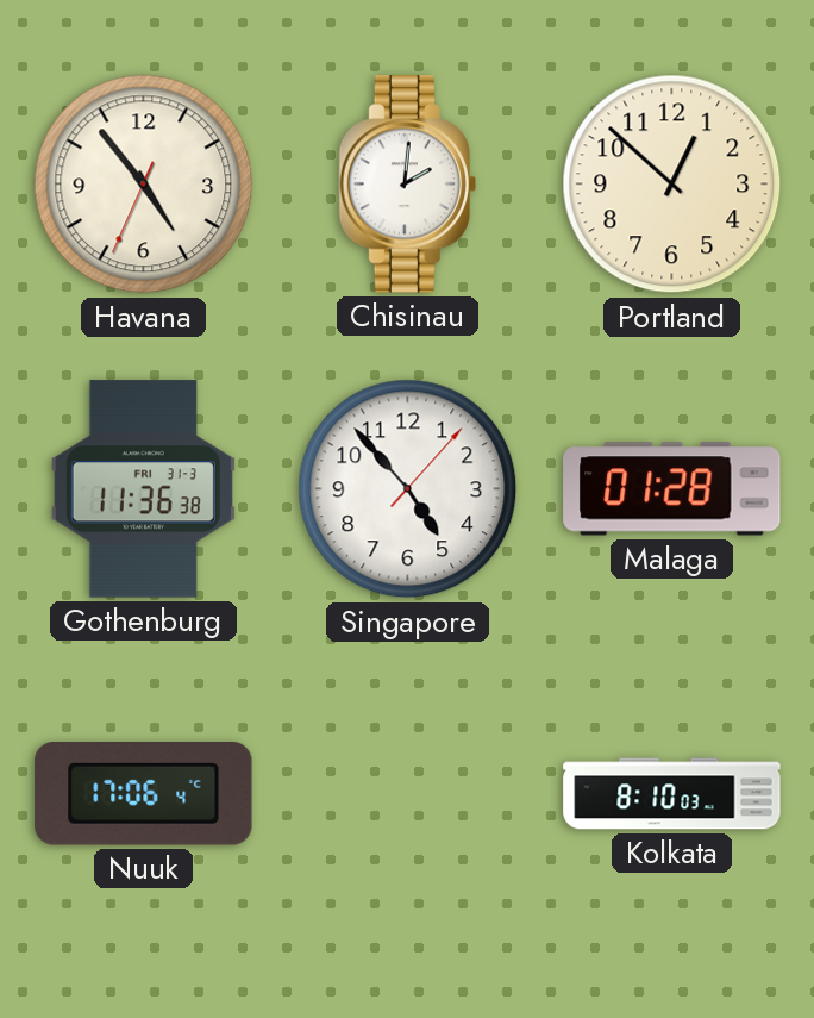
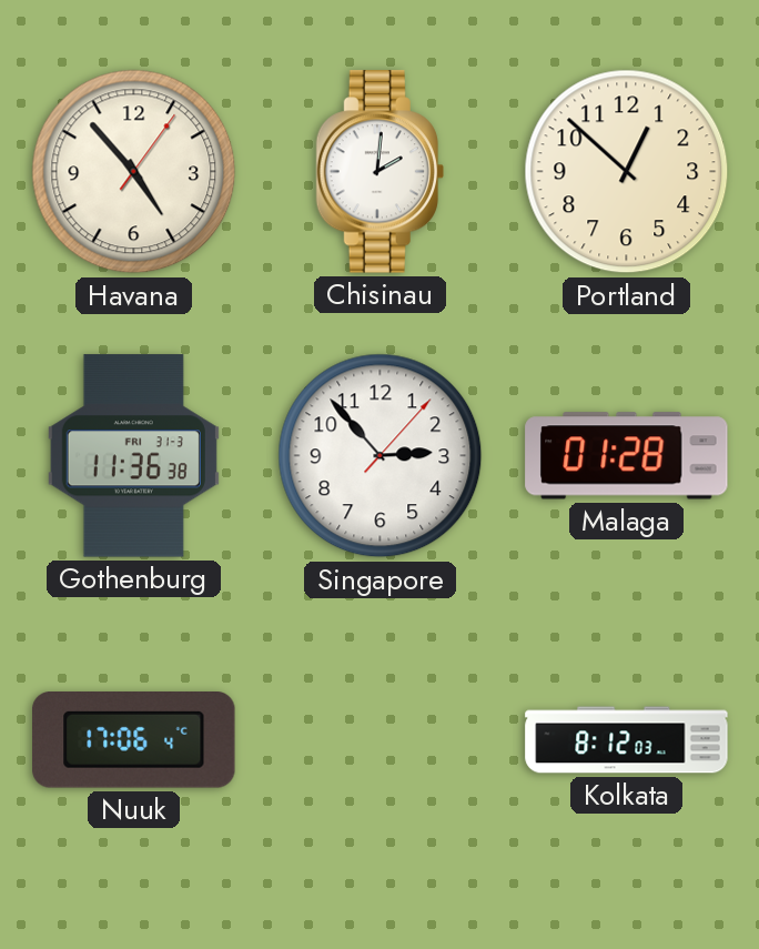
Havana: 4:53:34 -> 4:53:06
Singapore: 4:53 -> 2:53
Kolkata: 8:10 -> 8:12
